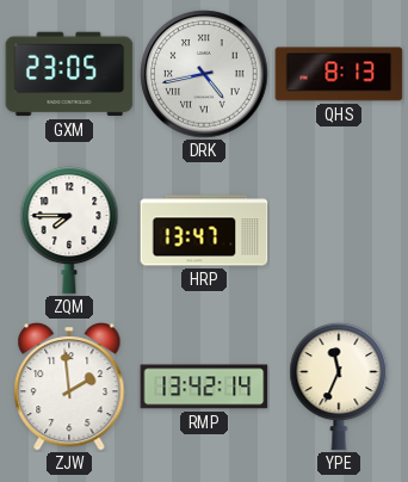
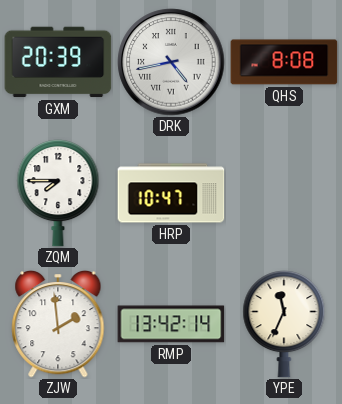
GXM: 23:05 -> 20:39
QHS: 8:13 -> 8:08
HRP: 13:47 -> 10:47
